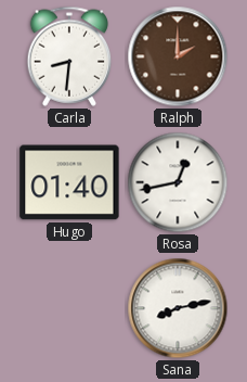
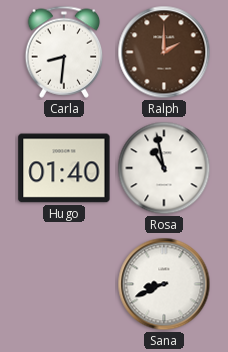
Rosa: 12:43 -> 10:58
Sana: 8:13 -> 8:41
